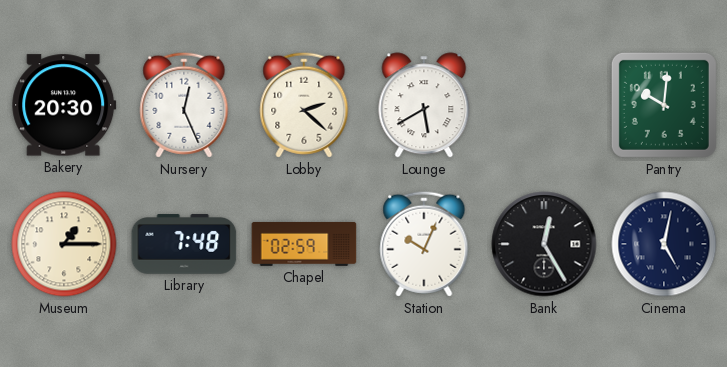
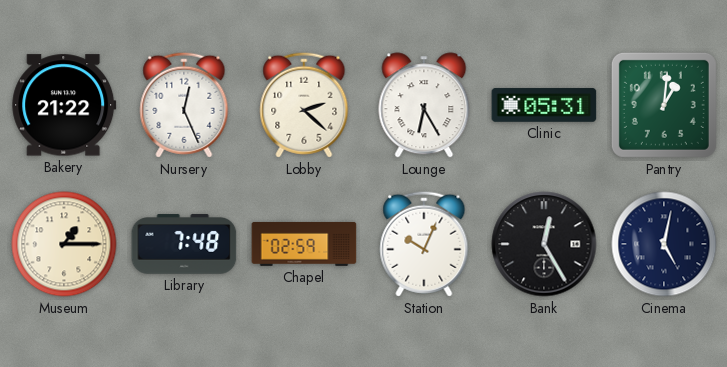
Bakery: 20:30 -> 21:22
Lounge: 5:40 -> 6:25
Clinic: none -> 05:31
Pantry: 10:01 -> 1:01
